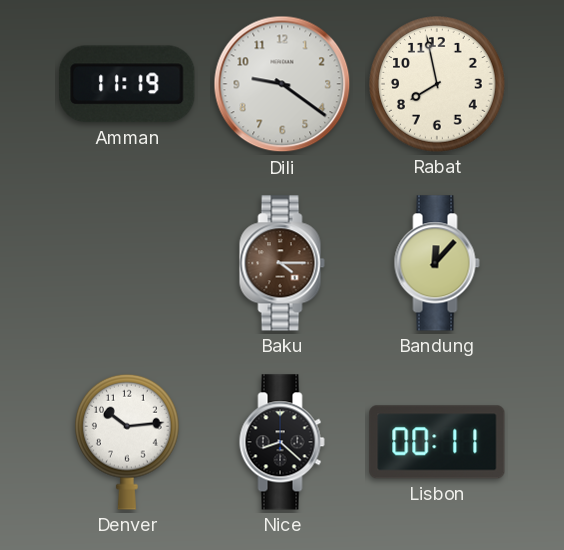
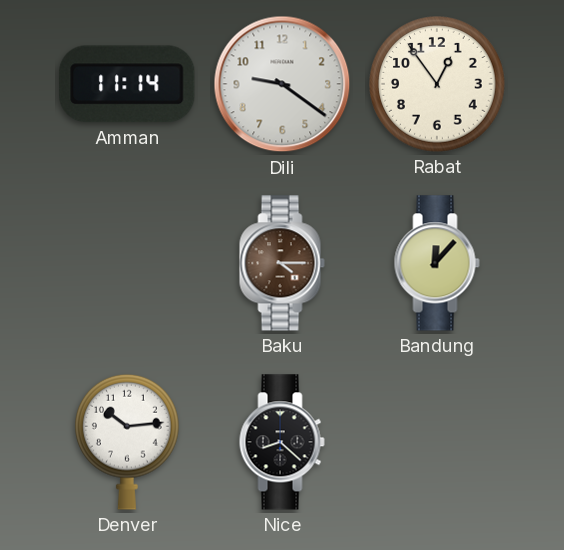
Amman: 11:19 -> 11:14
Rabat: 7:58 -> 12:54
Lisbon: 00:11 -> none
